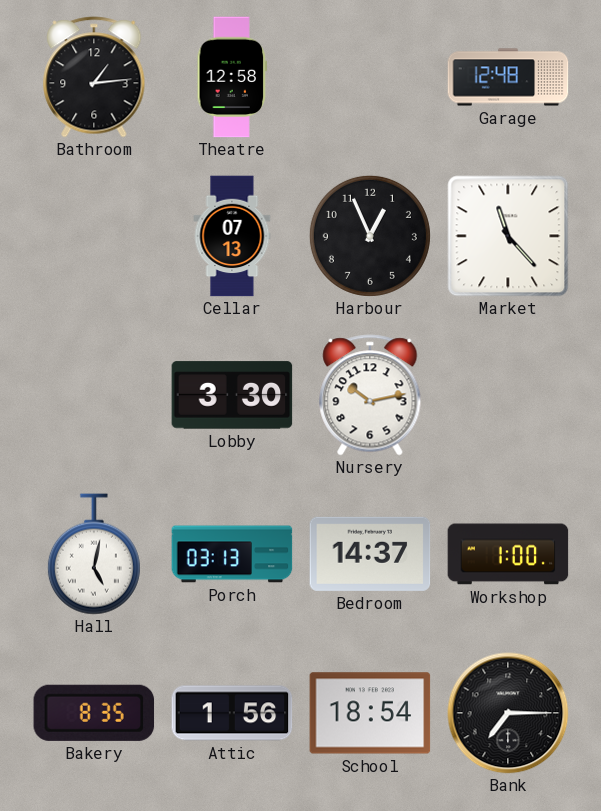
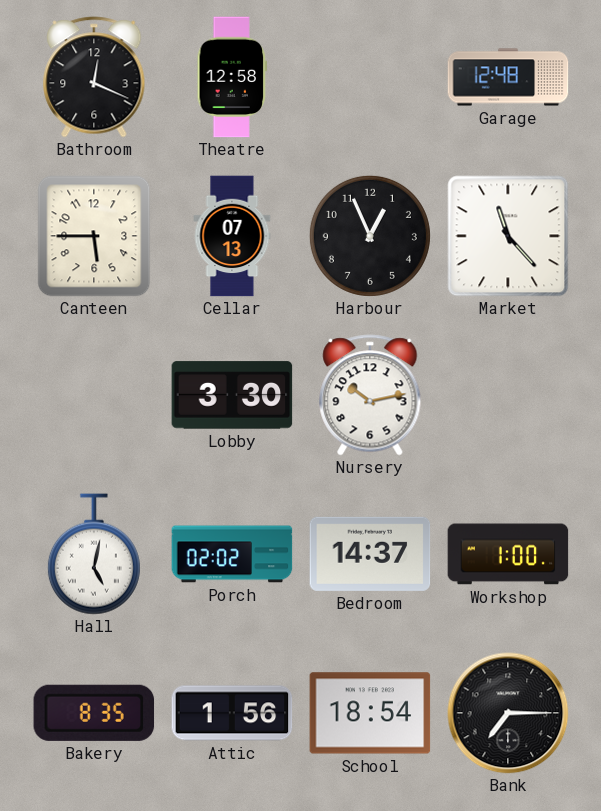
Bathroom: 1:14 -> 12:19
Canteen: none -> 5:45
Porch: 03:13 -> 02:02
